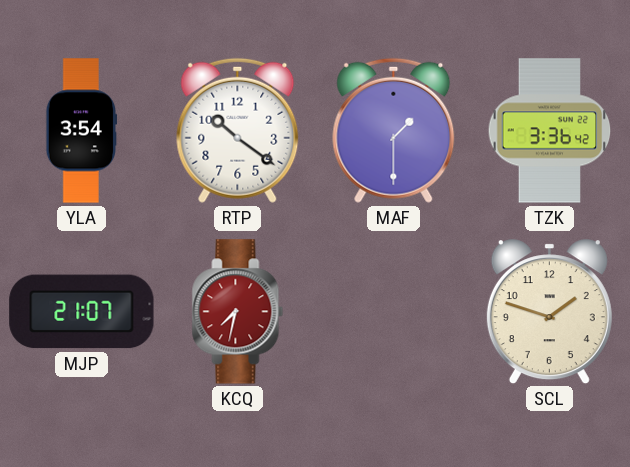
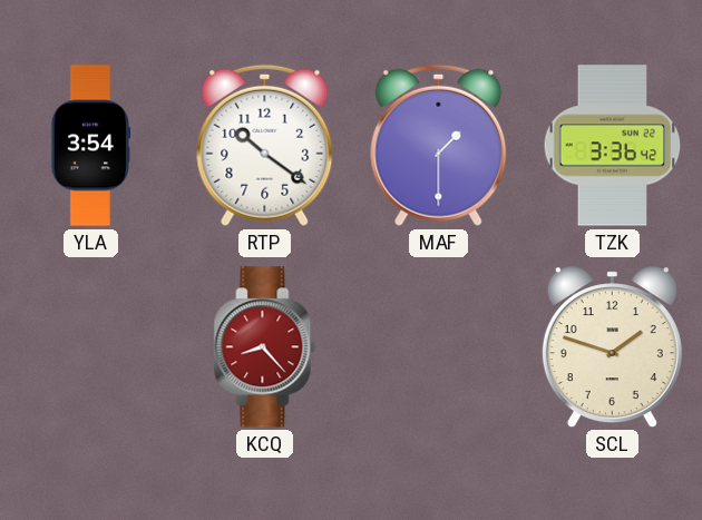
MJP: 21:07 -> none
KCQ: 7:32 -> 8:23
